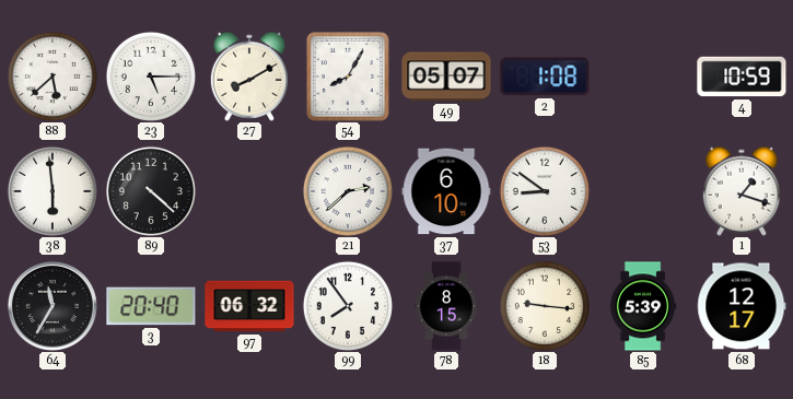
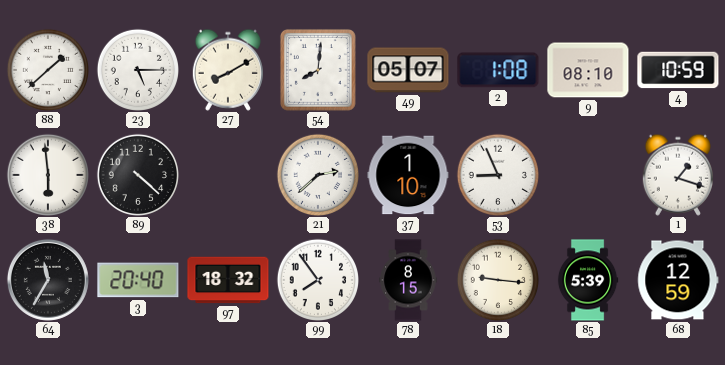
88: 5:38 -> 1:38
54: 8:05 -> 8:01
9: none -> 08:10
37: 6:10 -> 1:10
53: 8:51 -> 8:56
97: 06:32 -> 18:32
68: 12:17 -> 12:59
